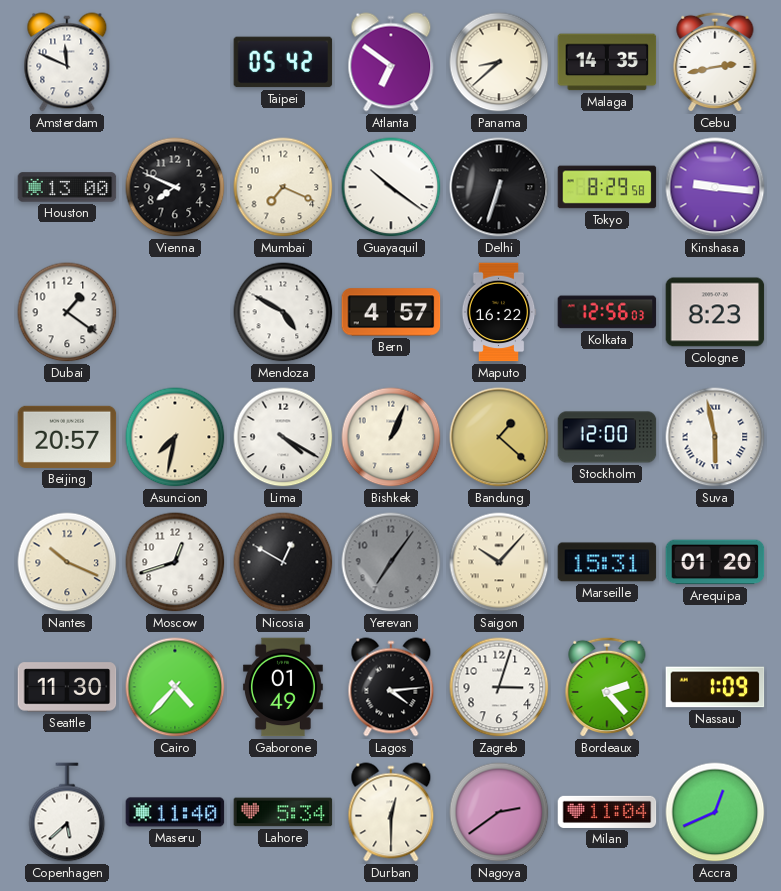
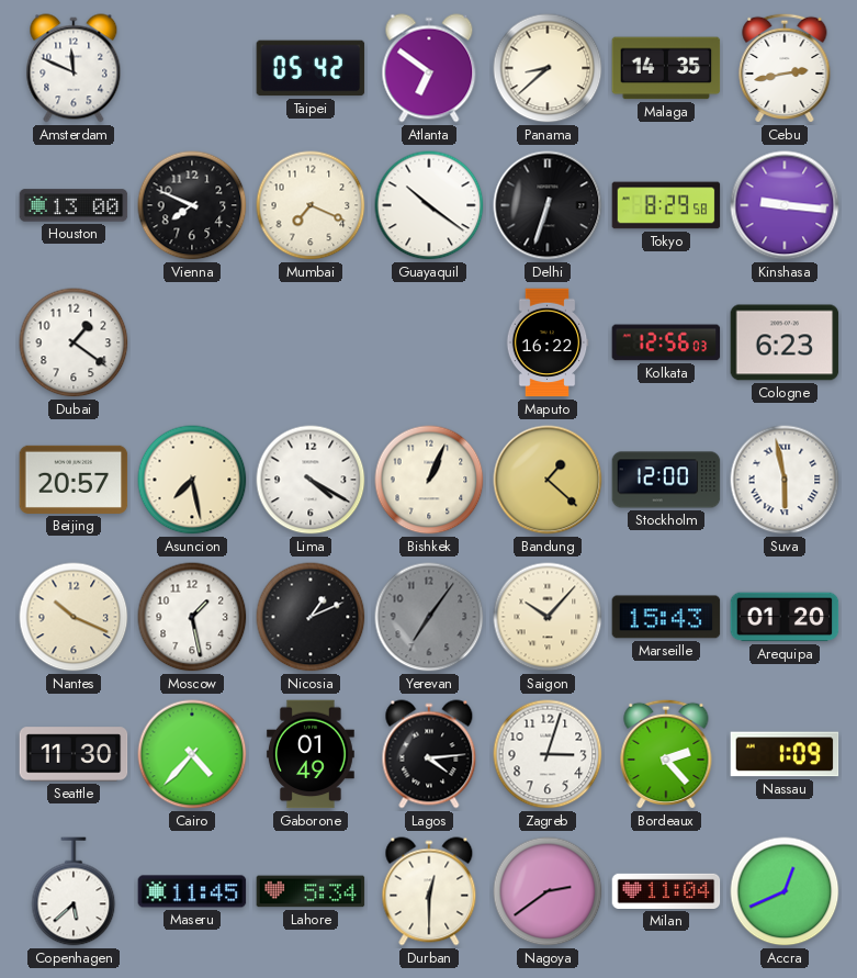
Mendoza: 4:50 -> none
Bern: 4:57 -> none
Cologne: 8:23 -> 6:23
Asuncion: 7:32 -> 7:28
Moscow: 12:42 -> 1:28
Nicosia: 12:50 -> 1:11
Marseille: 15:31 -> 15:43
Maseru: 11:40 -> 11:45
